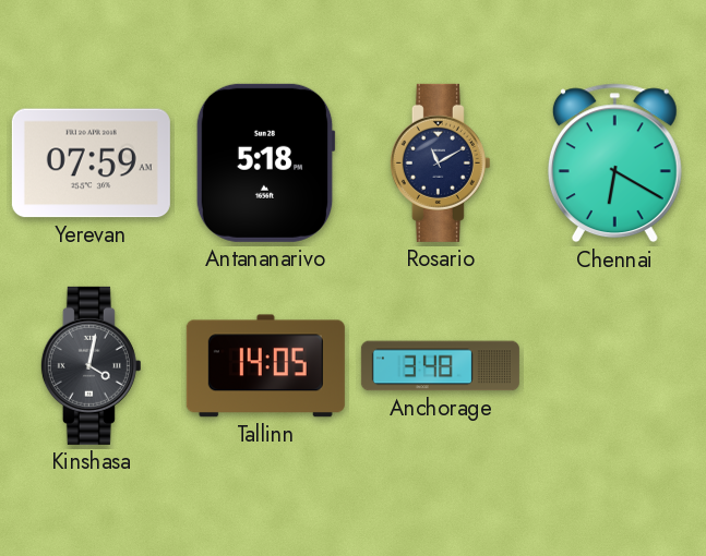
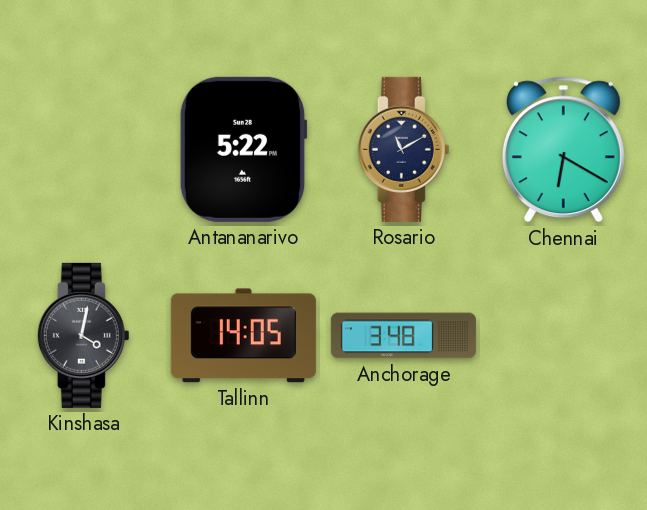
Yerevan: 07:59 -> none
Antananarivo: 5:18 -> 5:22
